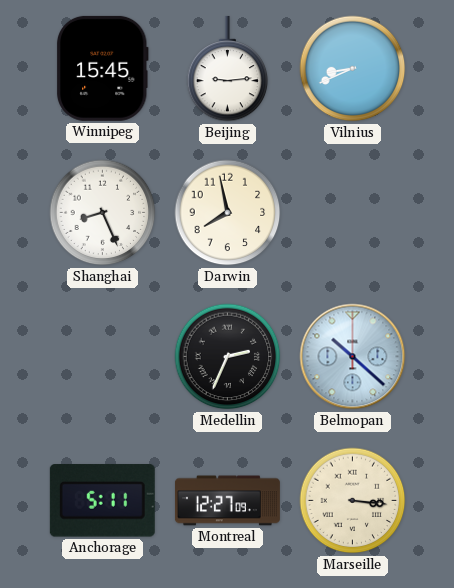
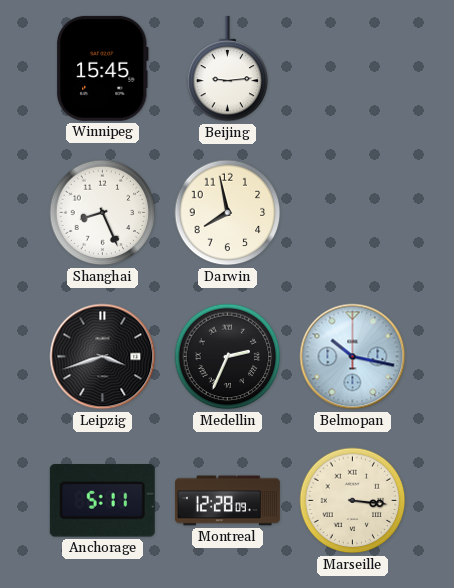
Vilnius: 8:41 -> none
Leipzig: none -> 3:42
Belmopan: 10:22 -> 10:17
Montreal: 12:27 -> 12:28
